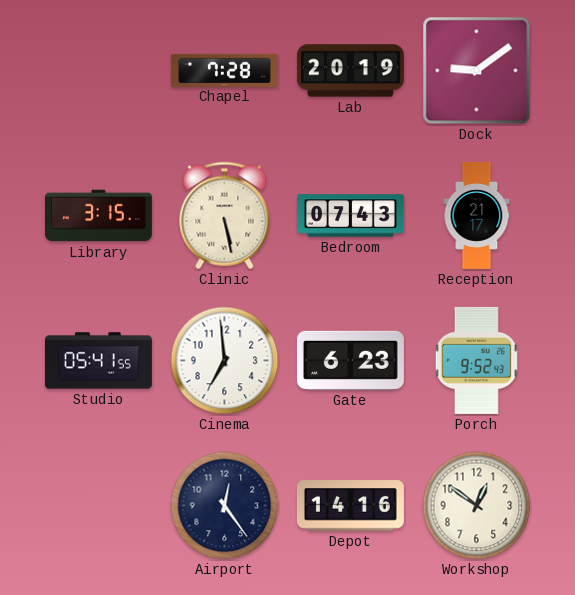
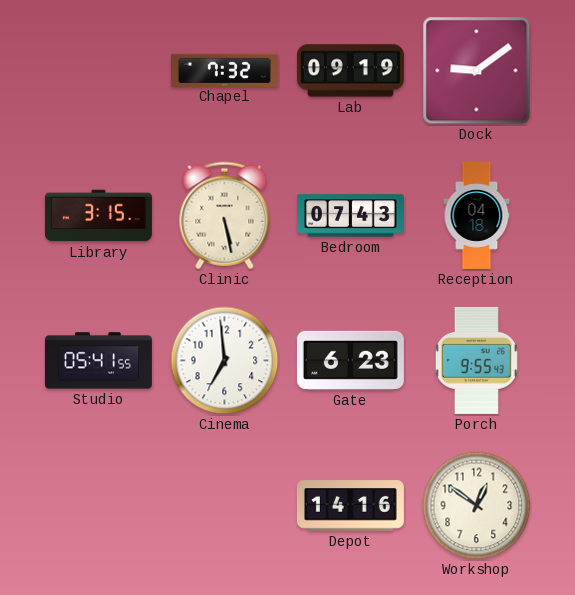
Chapel: 7:28 -> 7:32
Lab: 20:19 -> 09:19
Reception: 21:17 -> 04:18
Porch: 9:52 -> 9:55
Airport: 12:24 -> none
